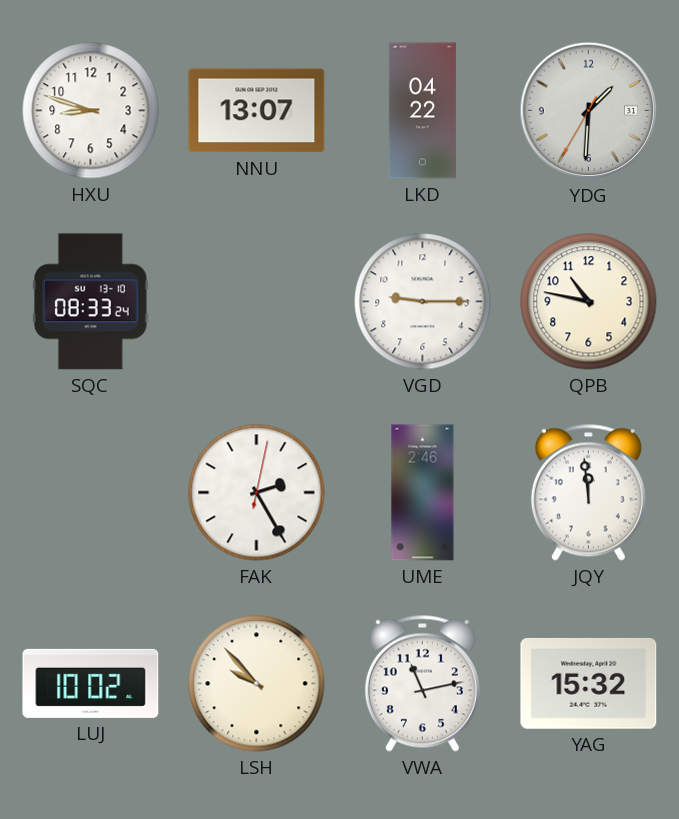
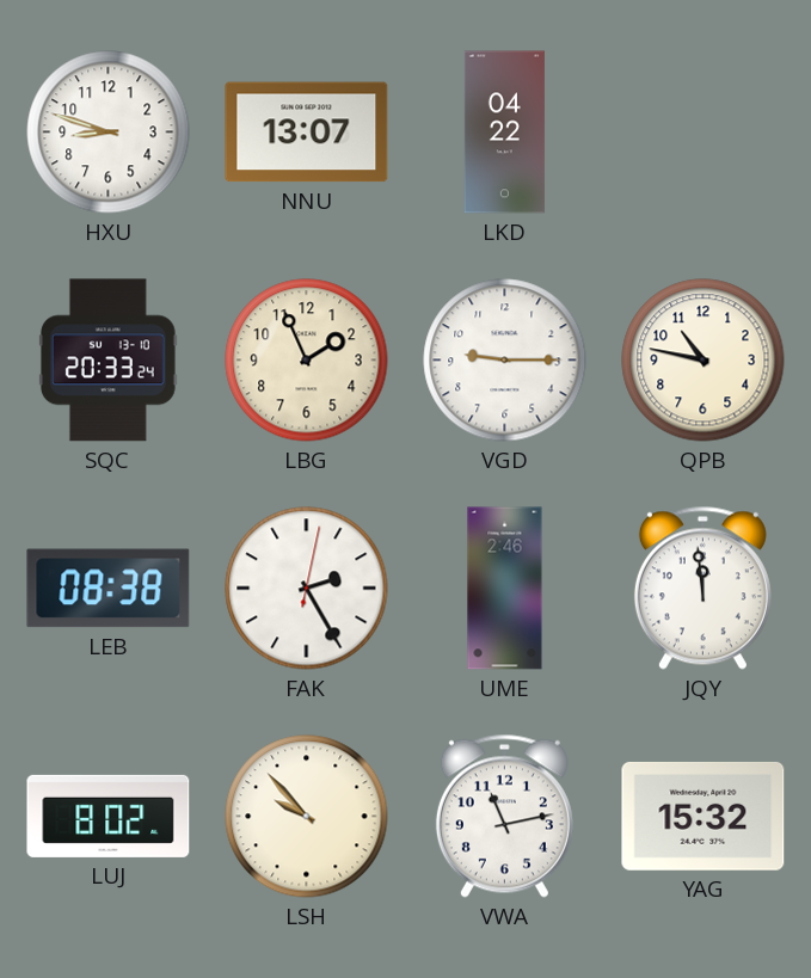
YDG: 1:30 -> none
SQC: 08:33 -> 20:33
LBG: none -> 1:56
LEB: none -> 08:38
LUJ: 10:02 -> 8:02
